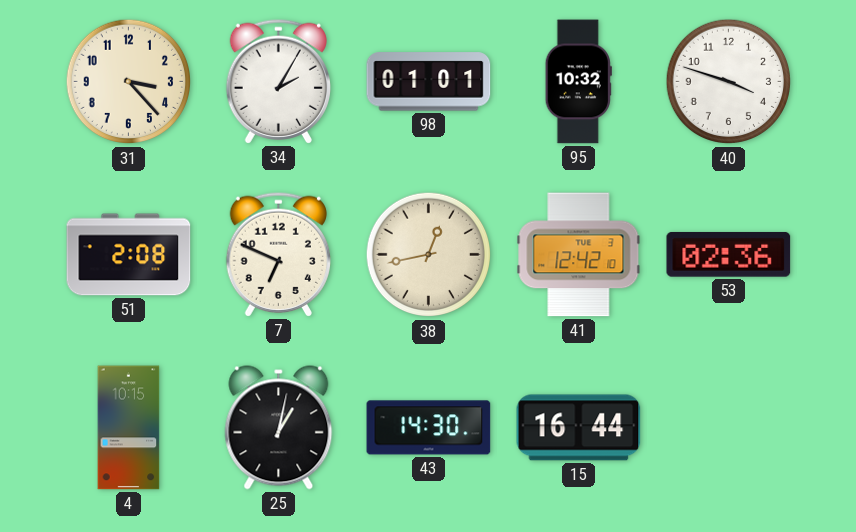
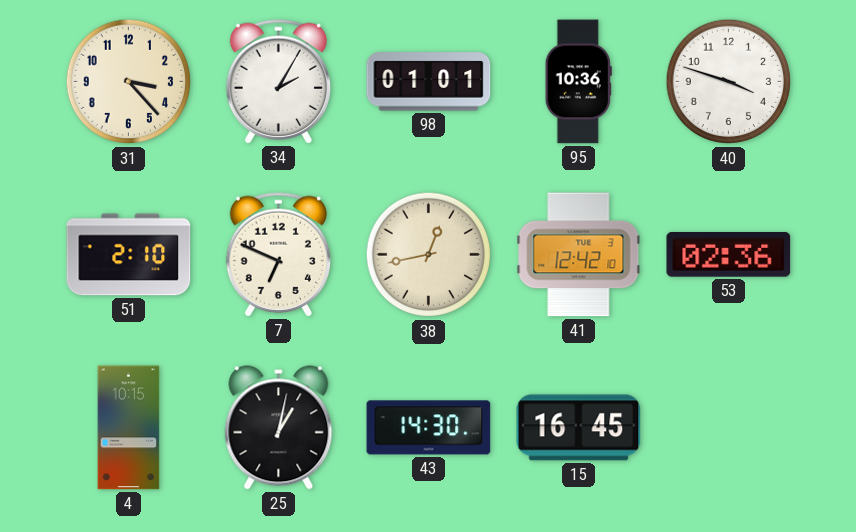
95: 10:32 -> 10:36
51: 2:08 -> 2:10
15: 16:44 -> 16:45
